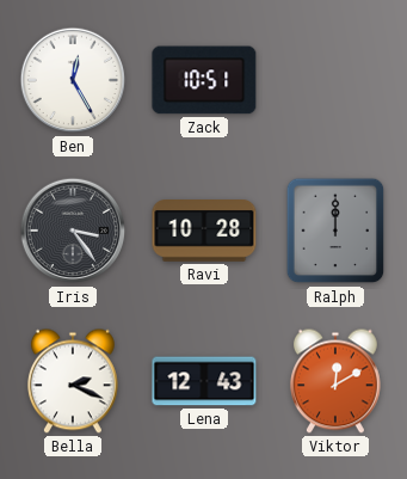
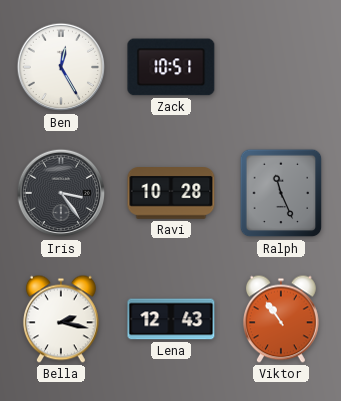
Ralph: 12:00 -> 11:26
Bella: 2:19 -> 2:17
Viktor: 12:10 -> 10:54
